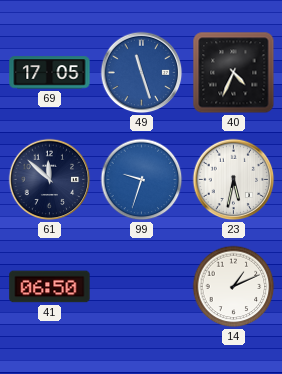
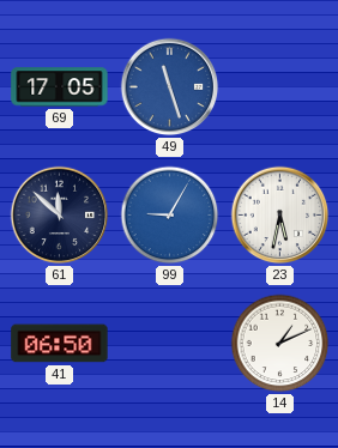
40: 4:34 -> none
99: 9:33 -> 9:05
